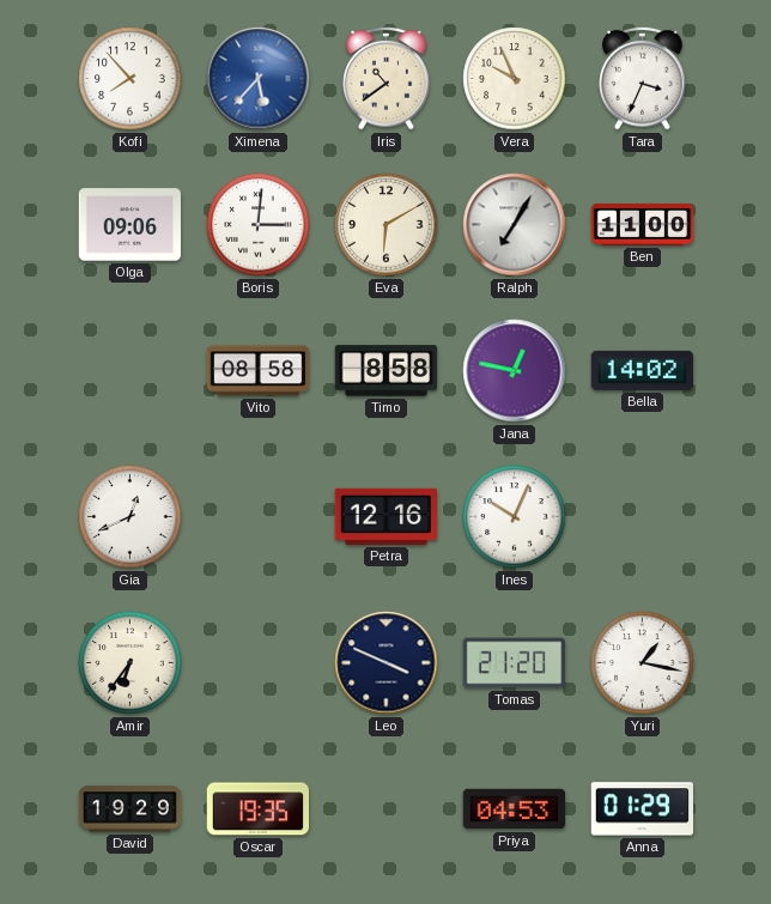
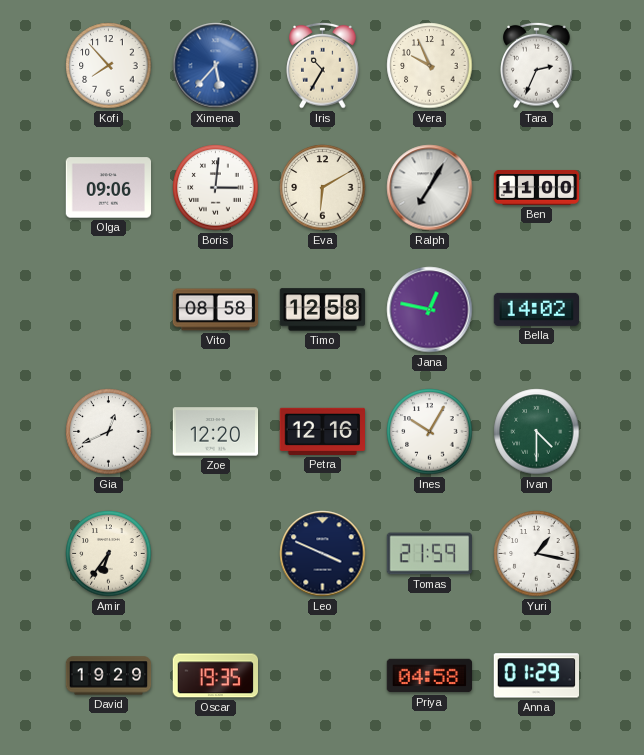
Iris: 10:39 -> 10:35
Tara: 3:34 -> 2:34
Timo: 8:58 -> 12:58
Zoe: none -> 12:20
Ines: 10:04 -> 10:05
Ivan: none -> 4:30
Tomas: 21:20 -> 21:59
Priya: 04:53 -> 04:58
